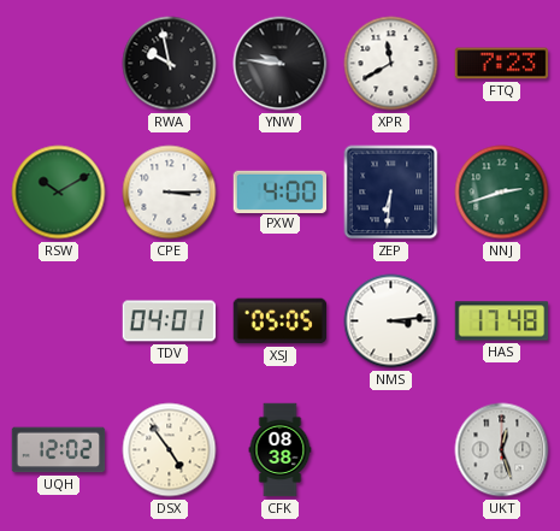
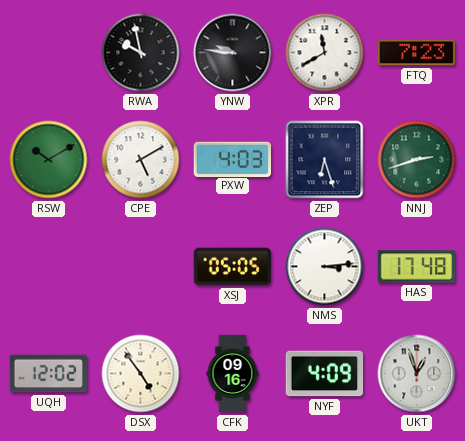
CPE: 3:15 -> 5:10
PXW: 4:00 -> 4:03
ZEP: 6:31 -> 6:27
TDV: 04:01 -> none
CFK: 08:38 -> 09:16
NYF: none -> 4:09
UKT: 12:27 -> 12:57
